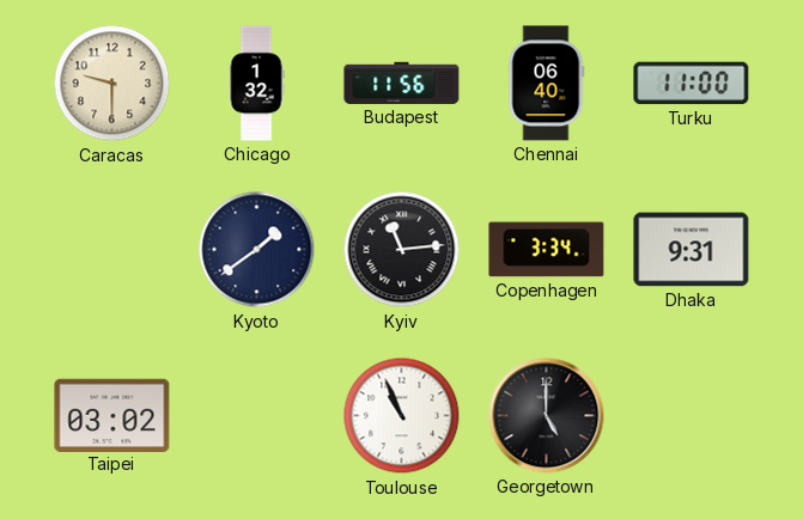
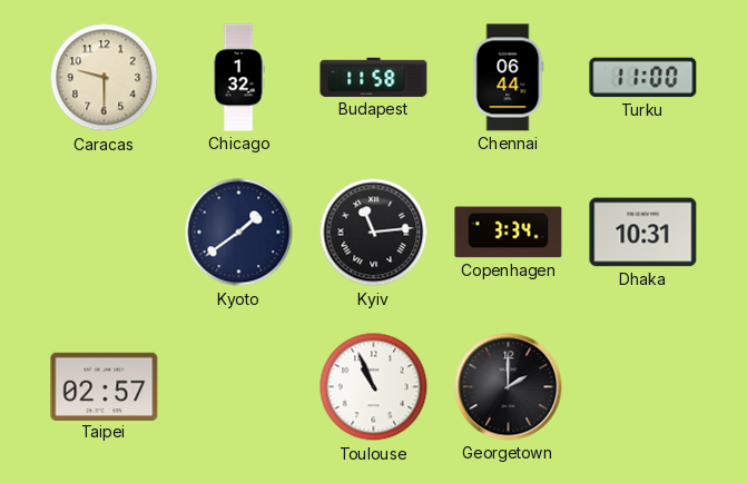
Budapest: 11:56 -> 11:58
Chennai: 06:40 -> 06:44
Dhaka: 9:31 -> 10:31
Taipei: 03:02 -> 02:57
Georgetown: 5:00 -> 2:00
